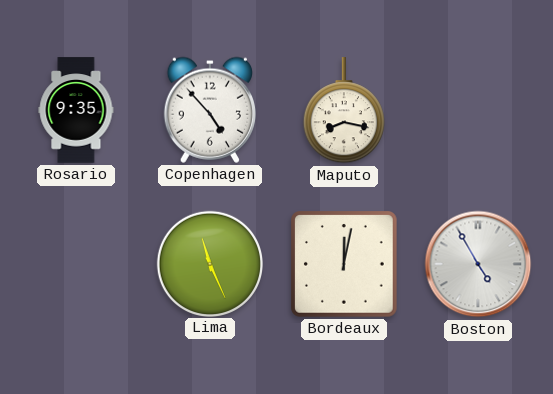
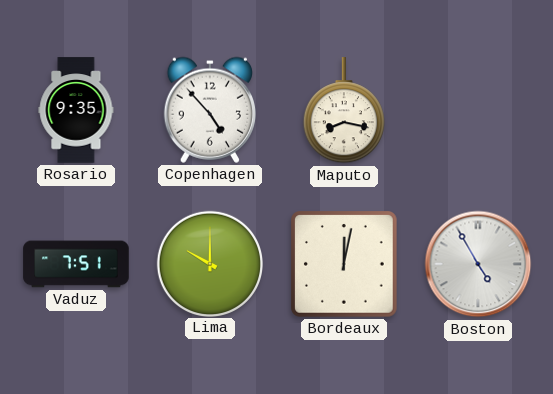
Vaduz: none -> 7:51
Lima: 11:26 -> 10:00
